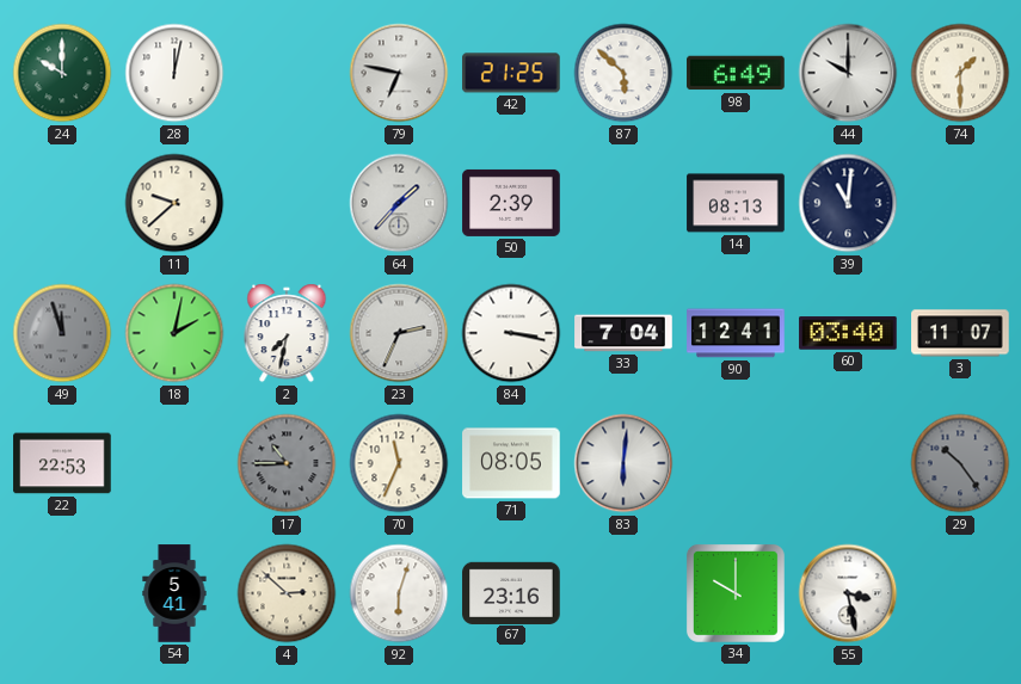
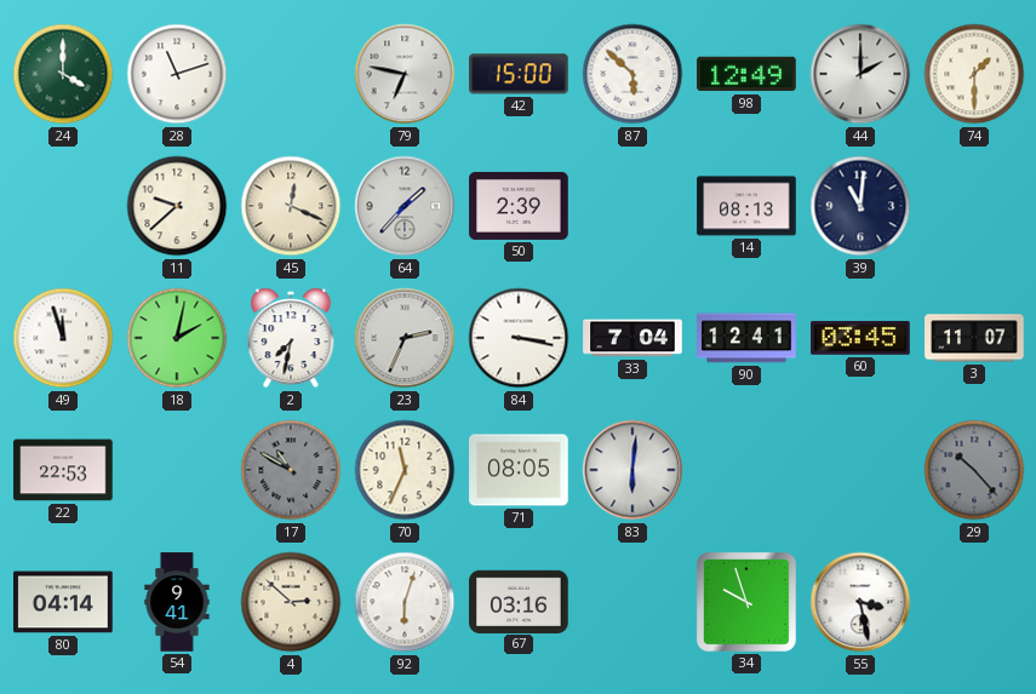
24: 10:00 -> 4:00
28: 12:02 -> 11:12
42: 21:25 -> 15:00
98: 6:49 -> 12:49
44: 10:00 -> 2:00
45: none -> 12:19
49 dial: grey -> white
60: 03:40 -> 03:45
17: 10:45 -> 10:50
29: 10:24 -> 10:23
80: none -> 04:14
54: 5:41 -> 9:41
67: 23:16 -> 03:16
34: 10:00 -> 9:57
